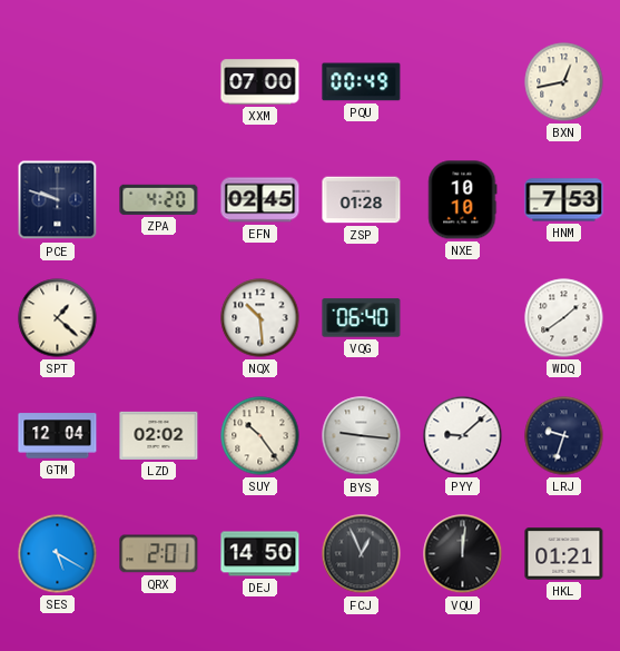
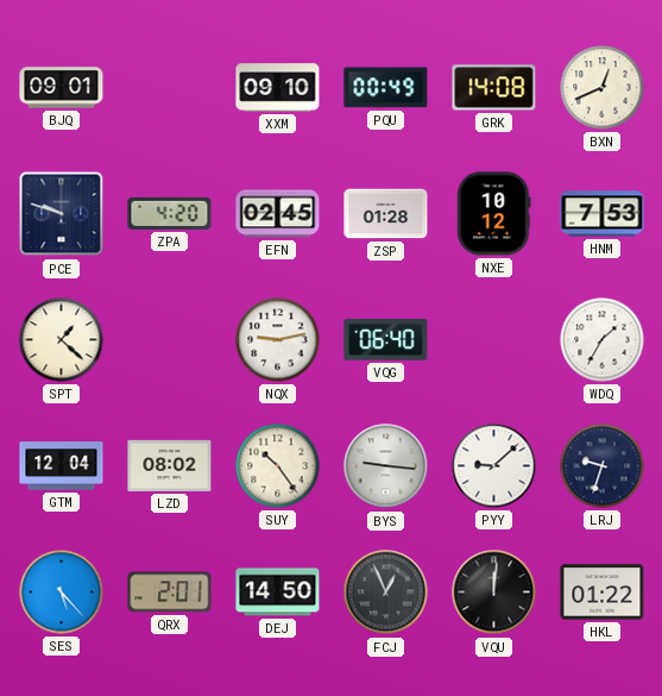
BJQ: none -> 09:01
XXM: 07:00 -> 09:10
GRK: none -> 14:08
BXN: 12:43 -> 12:41
NXE: 10:10 -> 10:12
NQX: 10:29 -> 9:13
WDQ: 1:39 -> 1:35
LZD: 02:02 -> 08:02
SES: 5:20 -> 5:23
HKL: 01:21 -> 01:22
